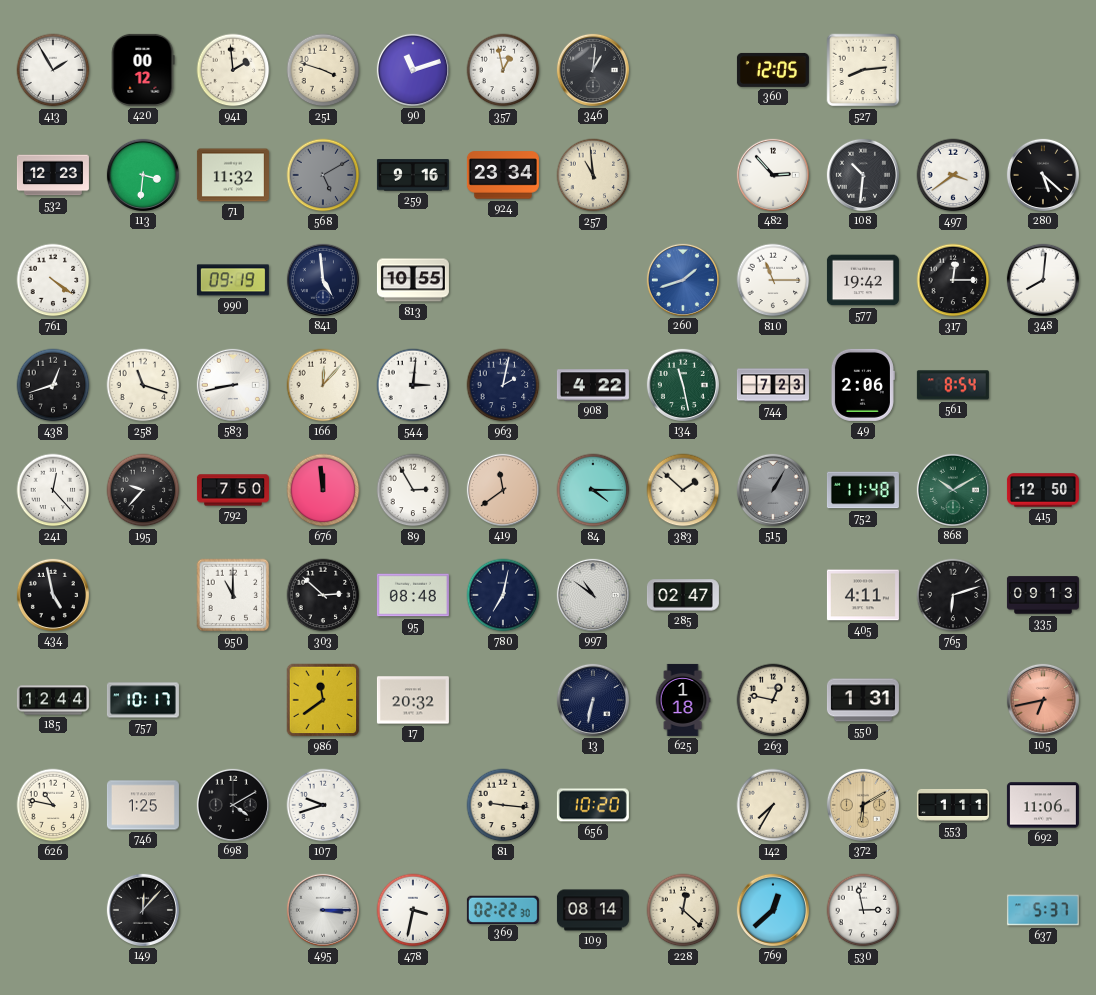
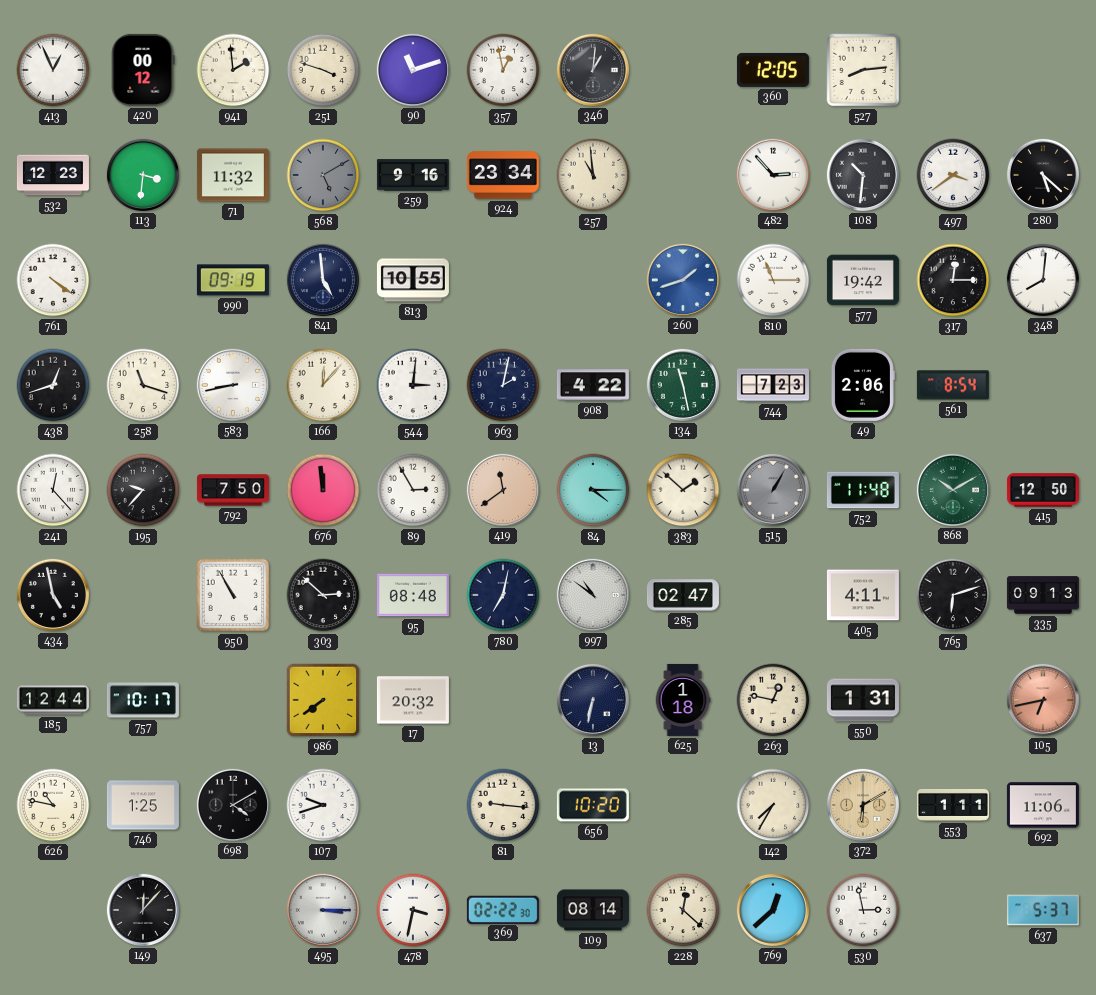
413: 1:55 -> 12:56
950: 11:00 -> 10:55
986: 11:39 -> 7:39
